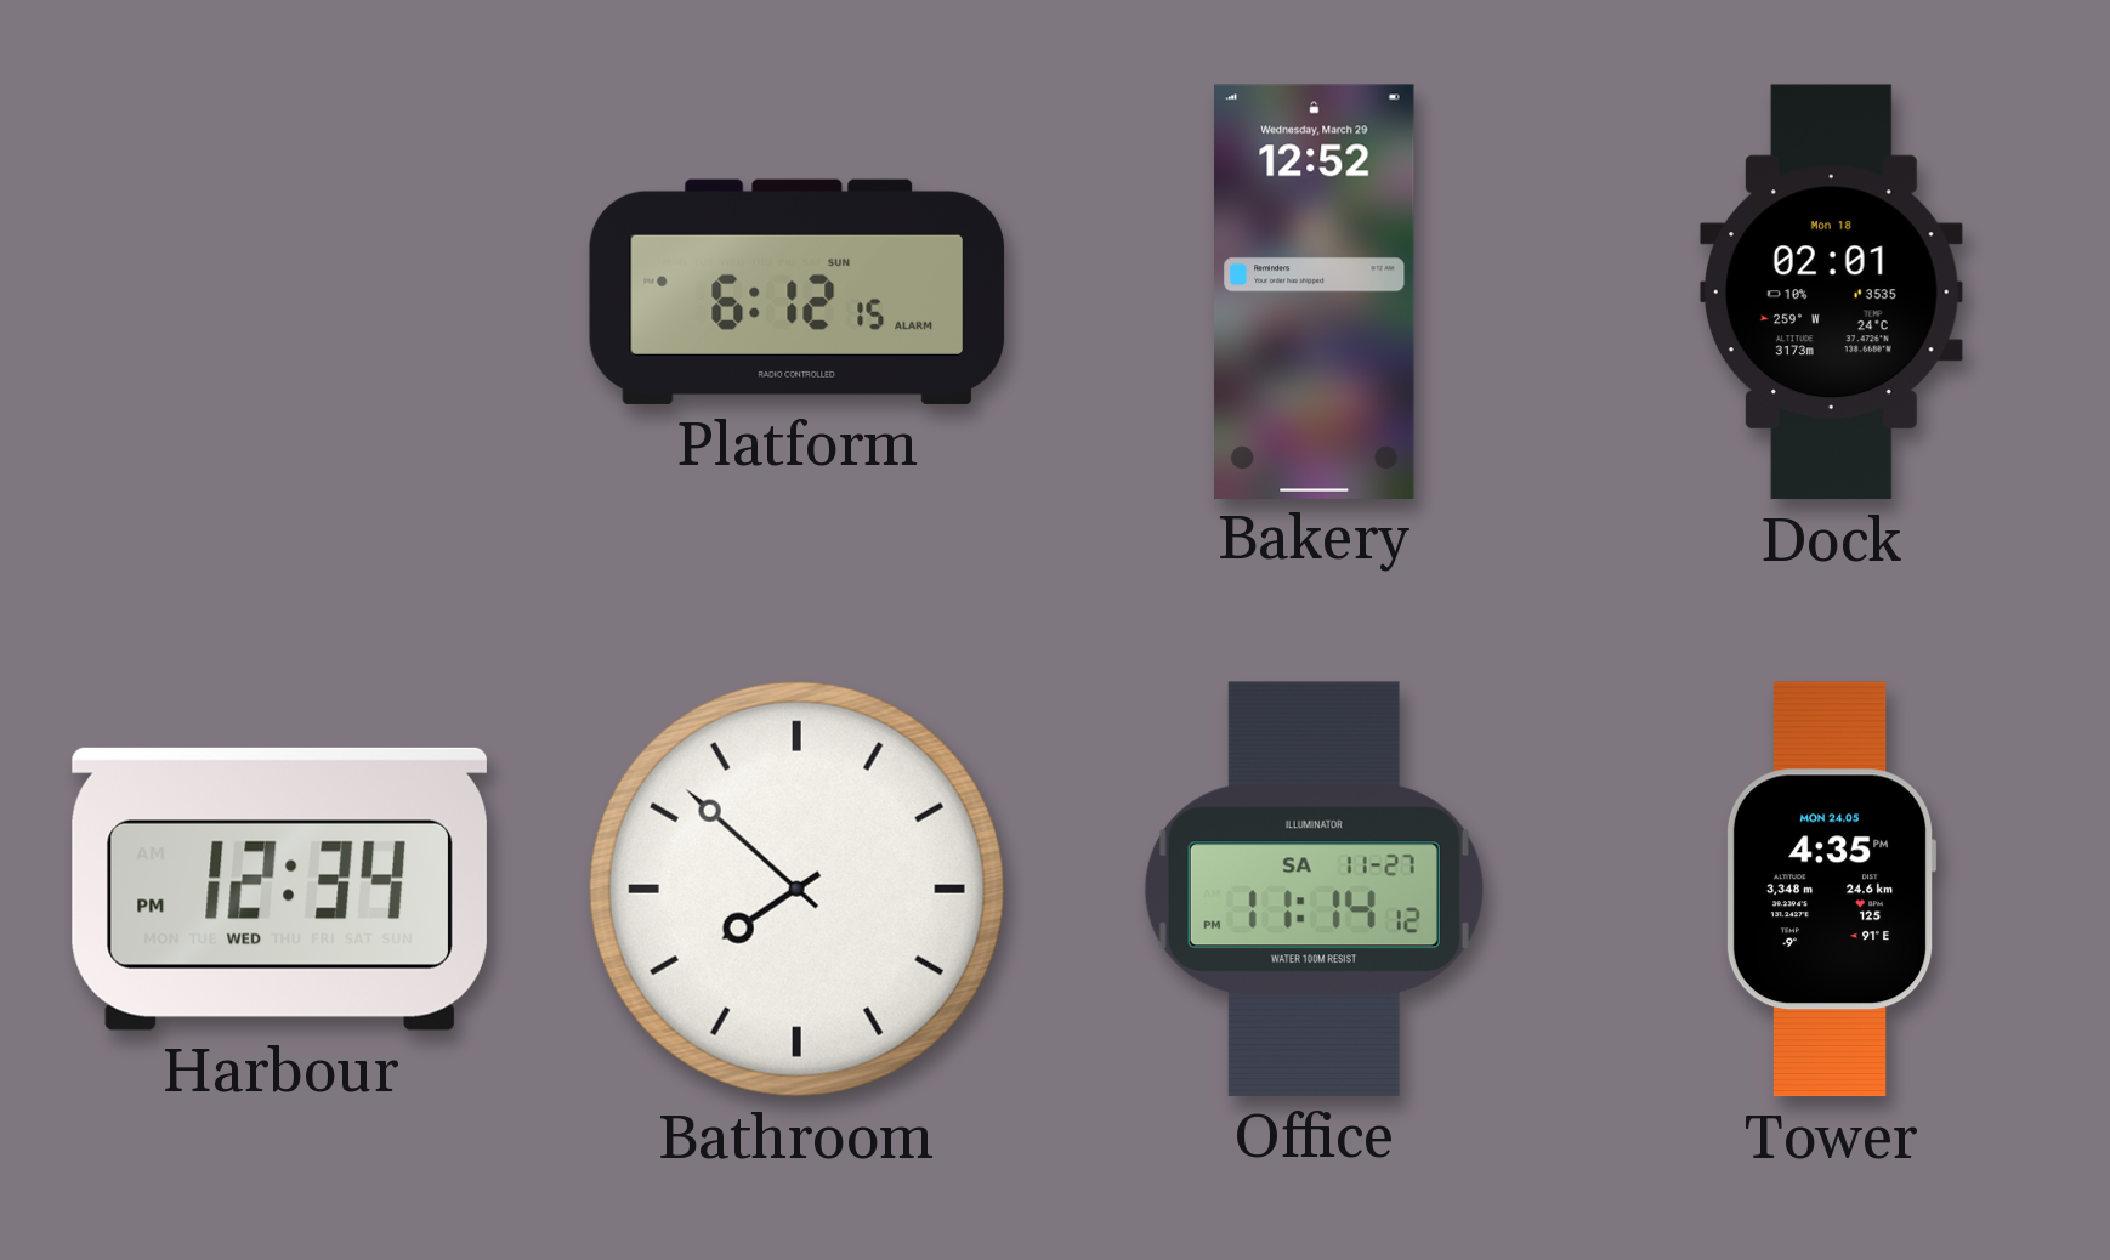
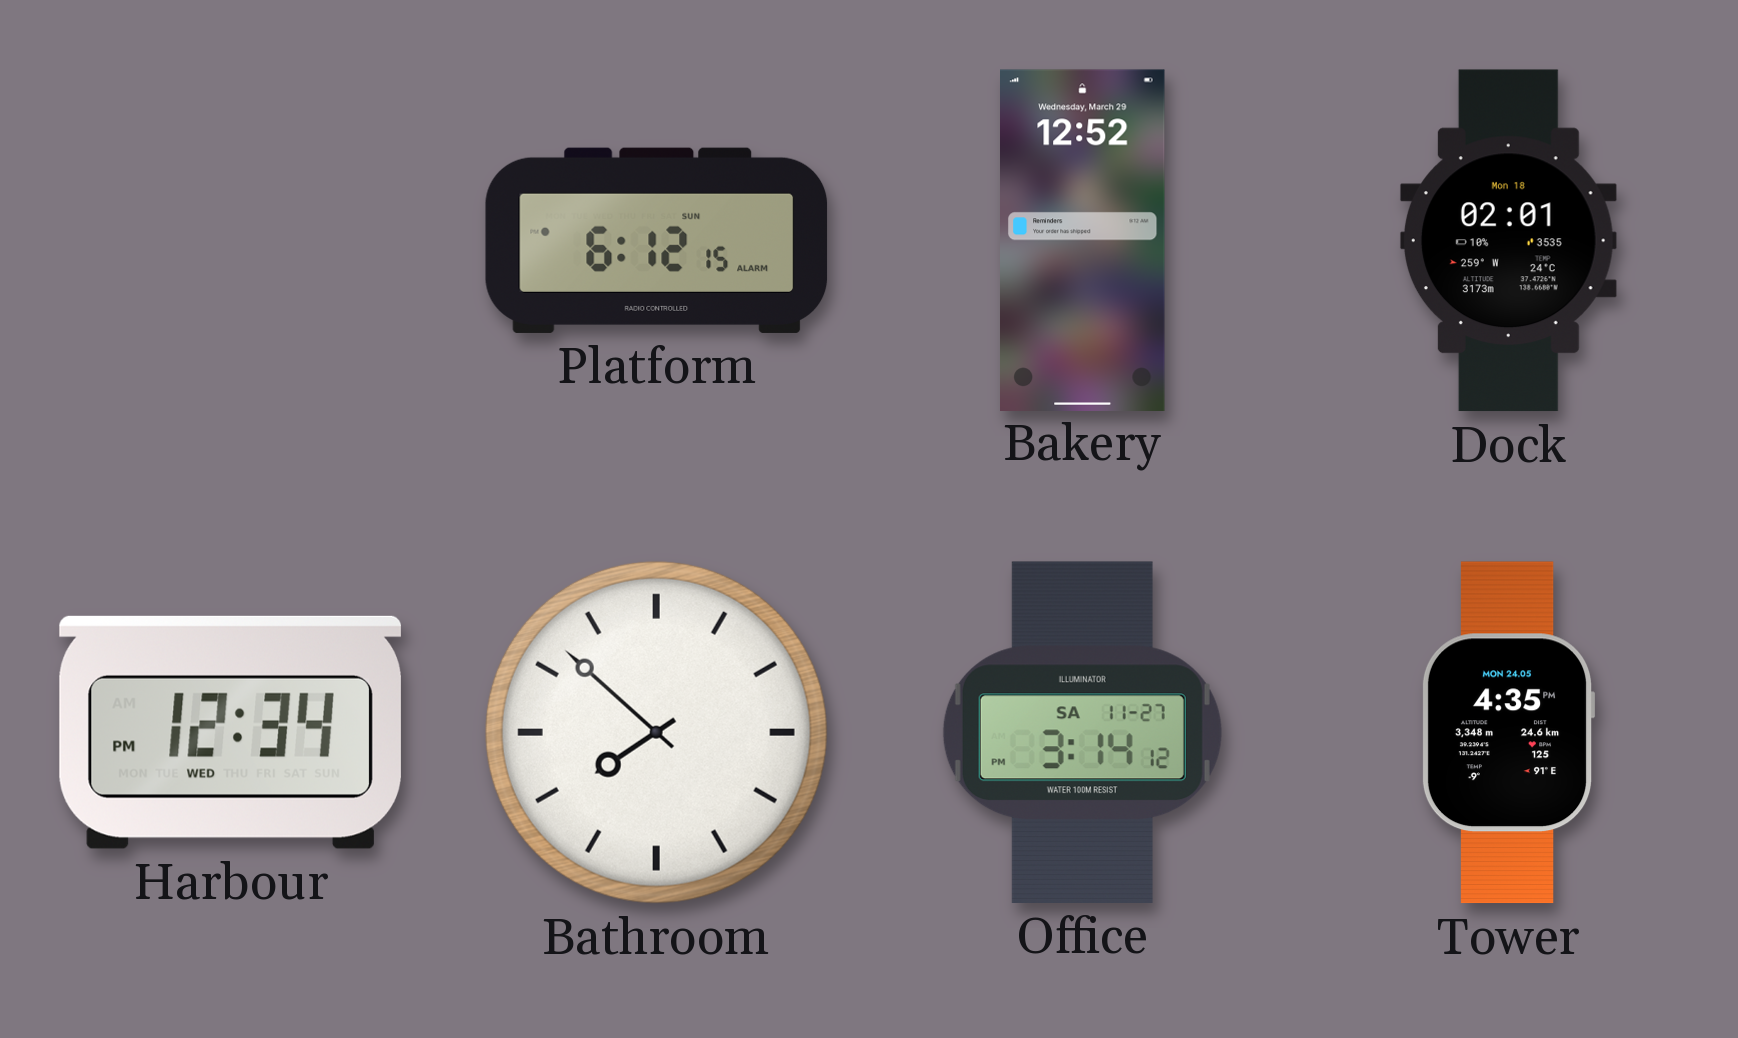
Office: 11:14 -> 3:14
